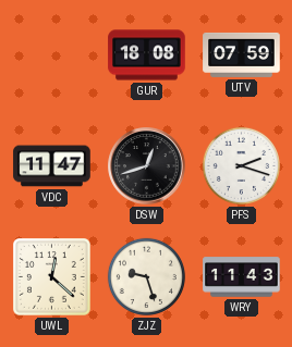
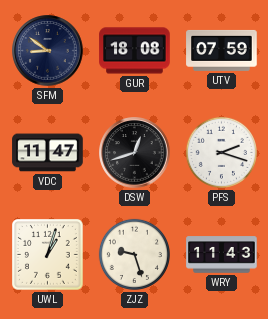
SFM: none -> 8:51
UWL: 12:22 -> 1:03
